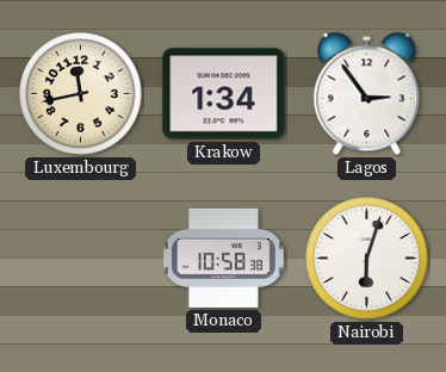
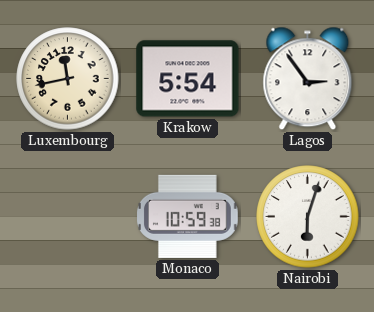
Krakow: 1:34 -> 5:54
Monaco: 10:58 -> 10:59
